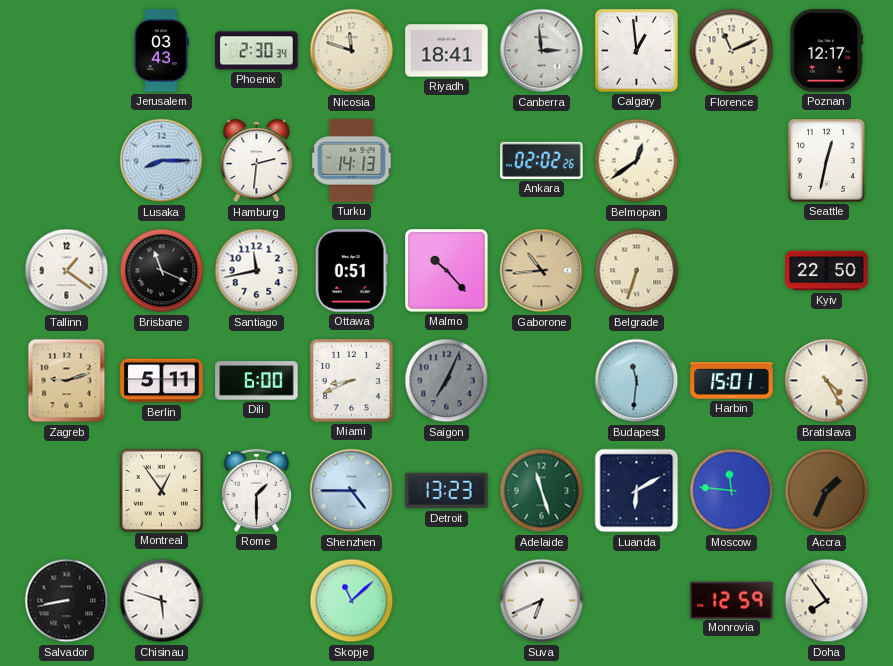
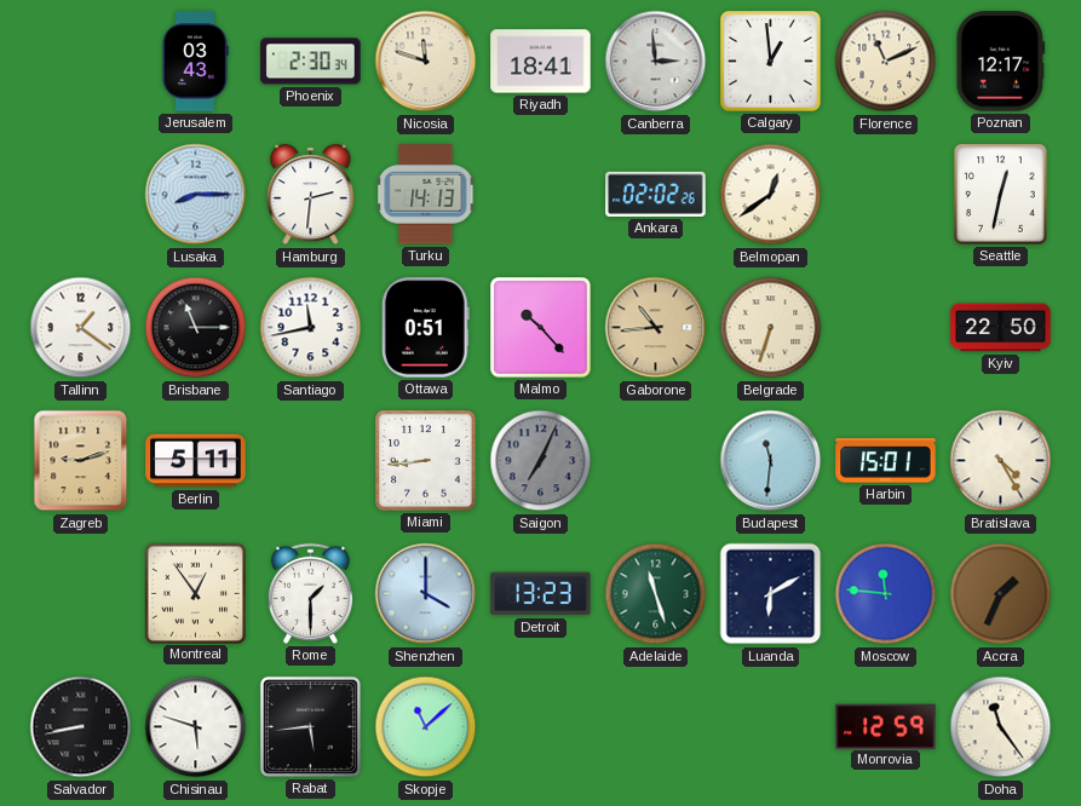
Brisbane: 11:19 -> 11:15
Dili: 6:00 -> none
Miami: 8:41 -> 8:44
Shenzhen: 4:45 -> 4:00
Rabat: none -> 5:44
Suva: 6:41 -> none
Doha: 7:54 -> 11:24
